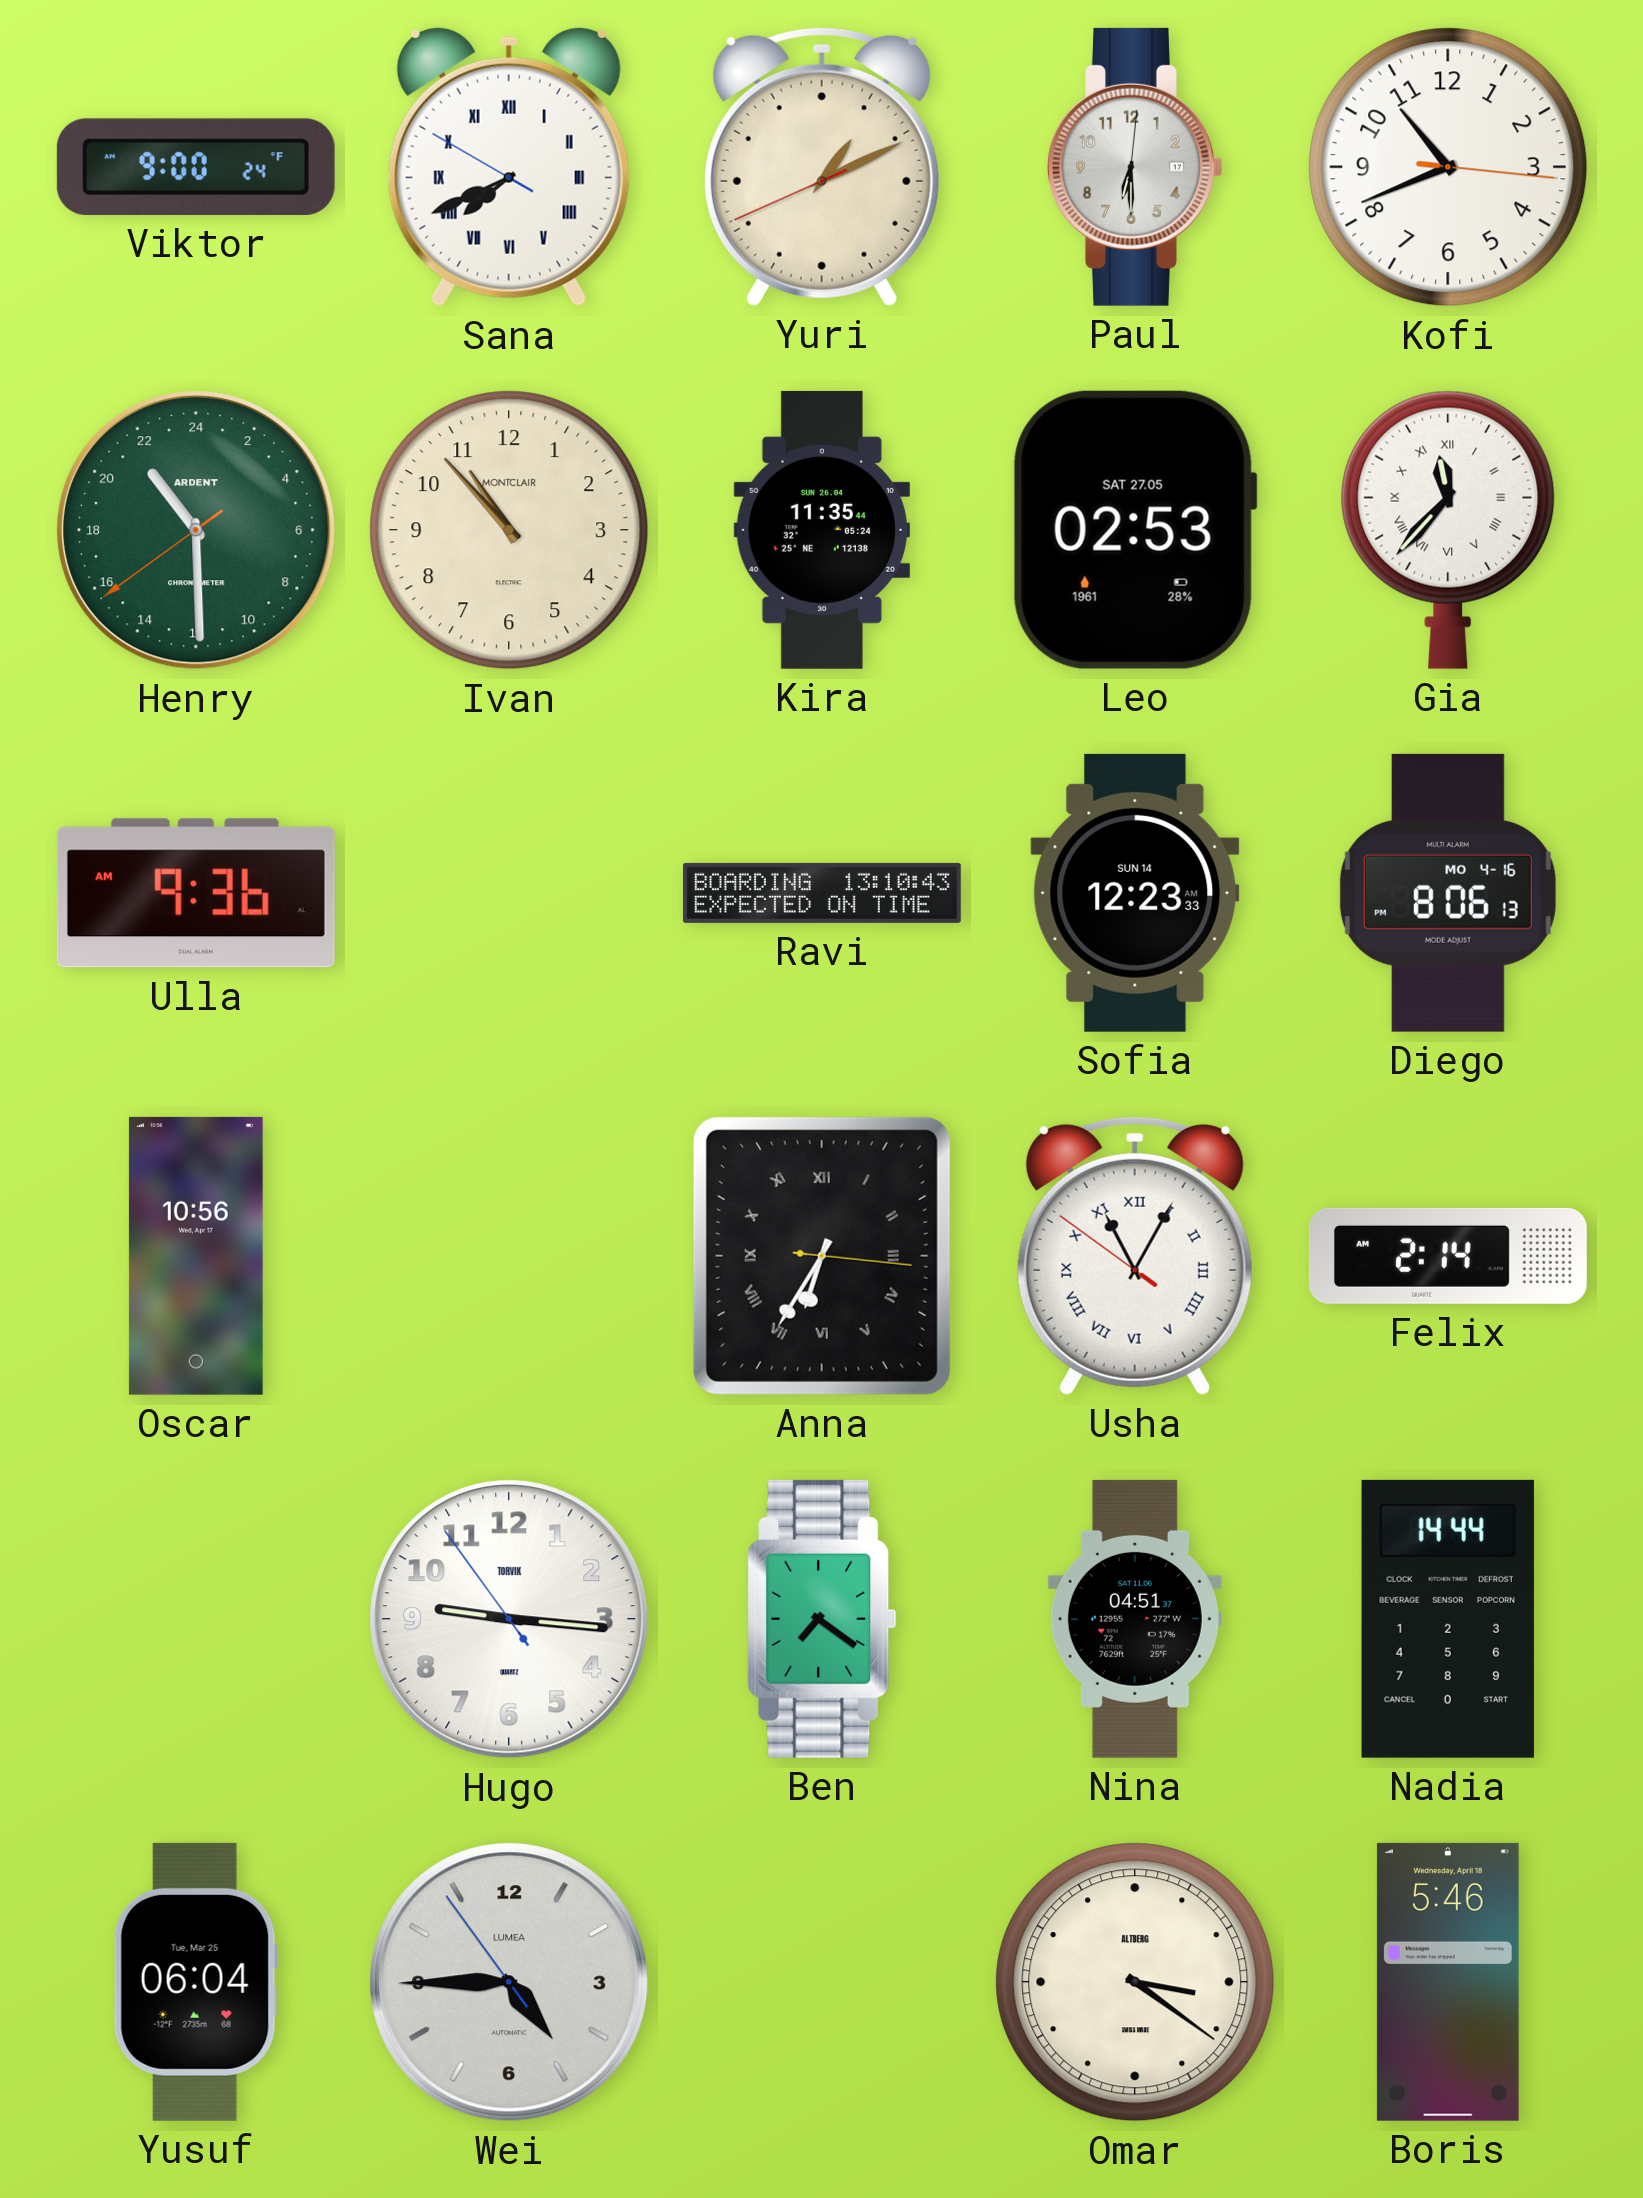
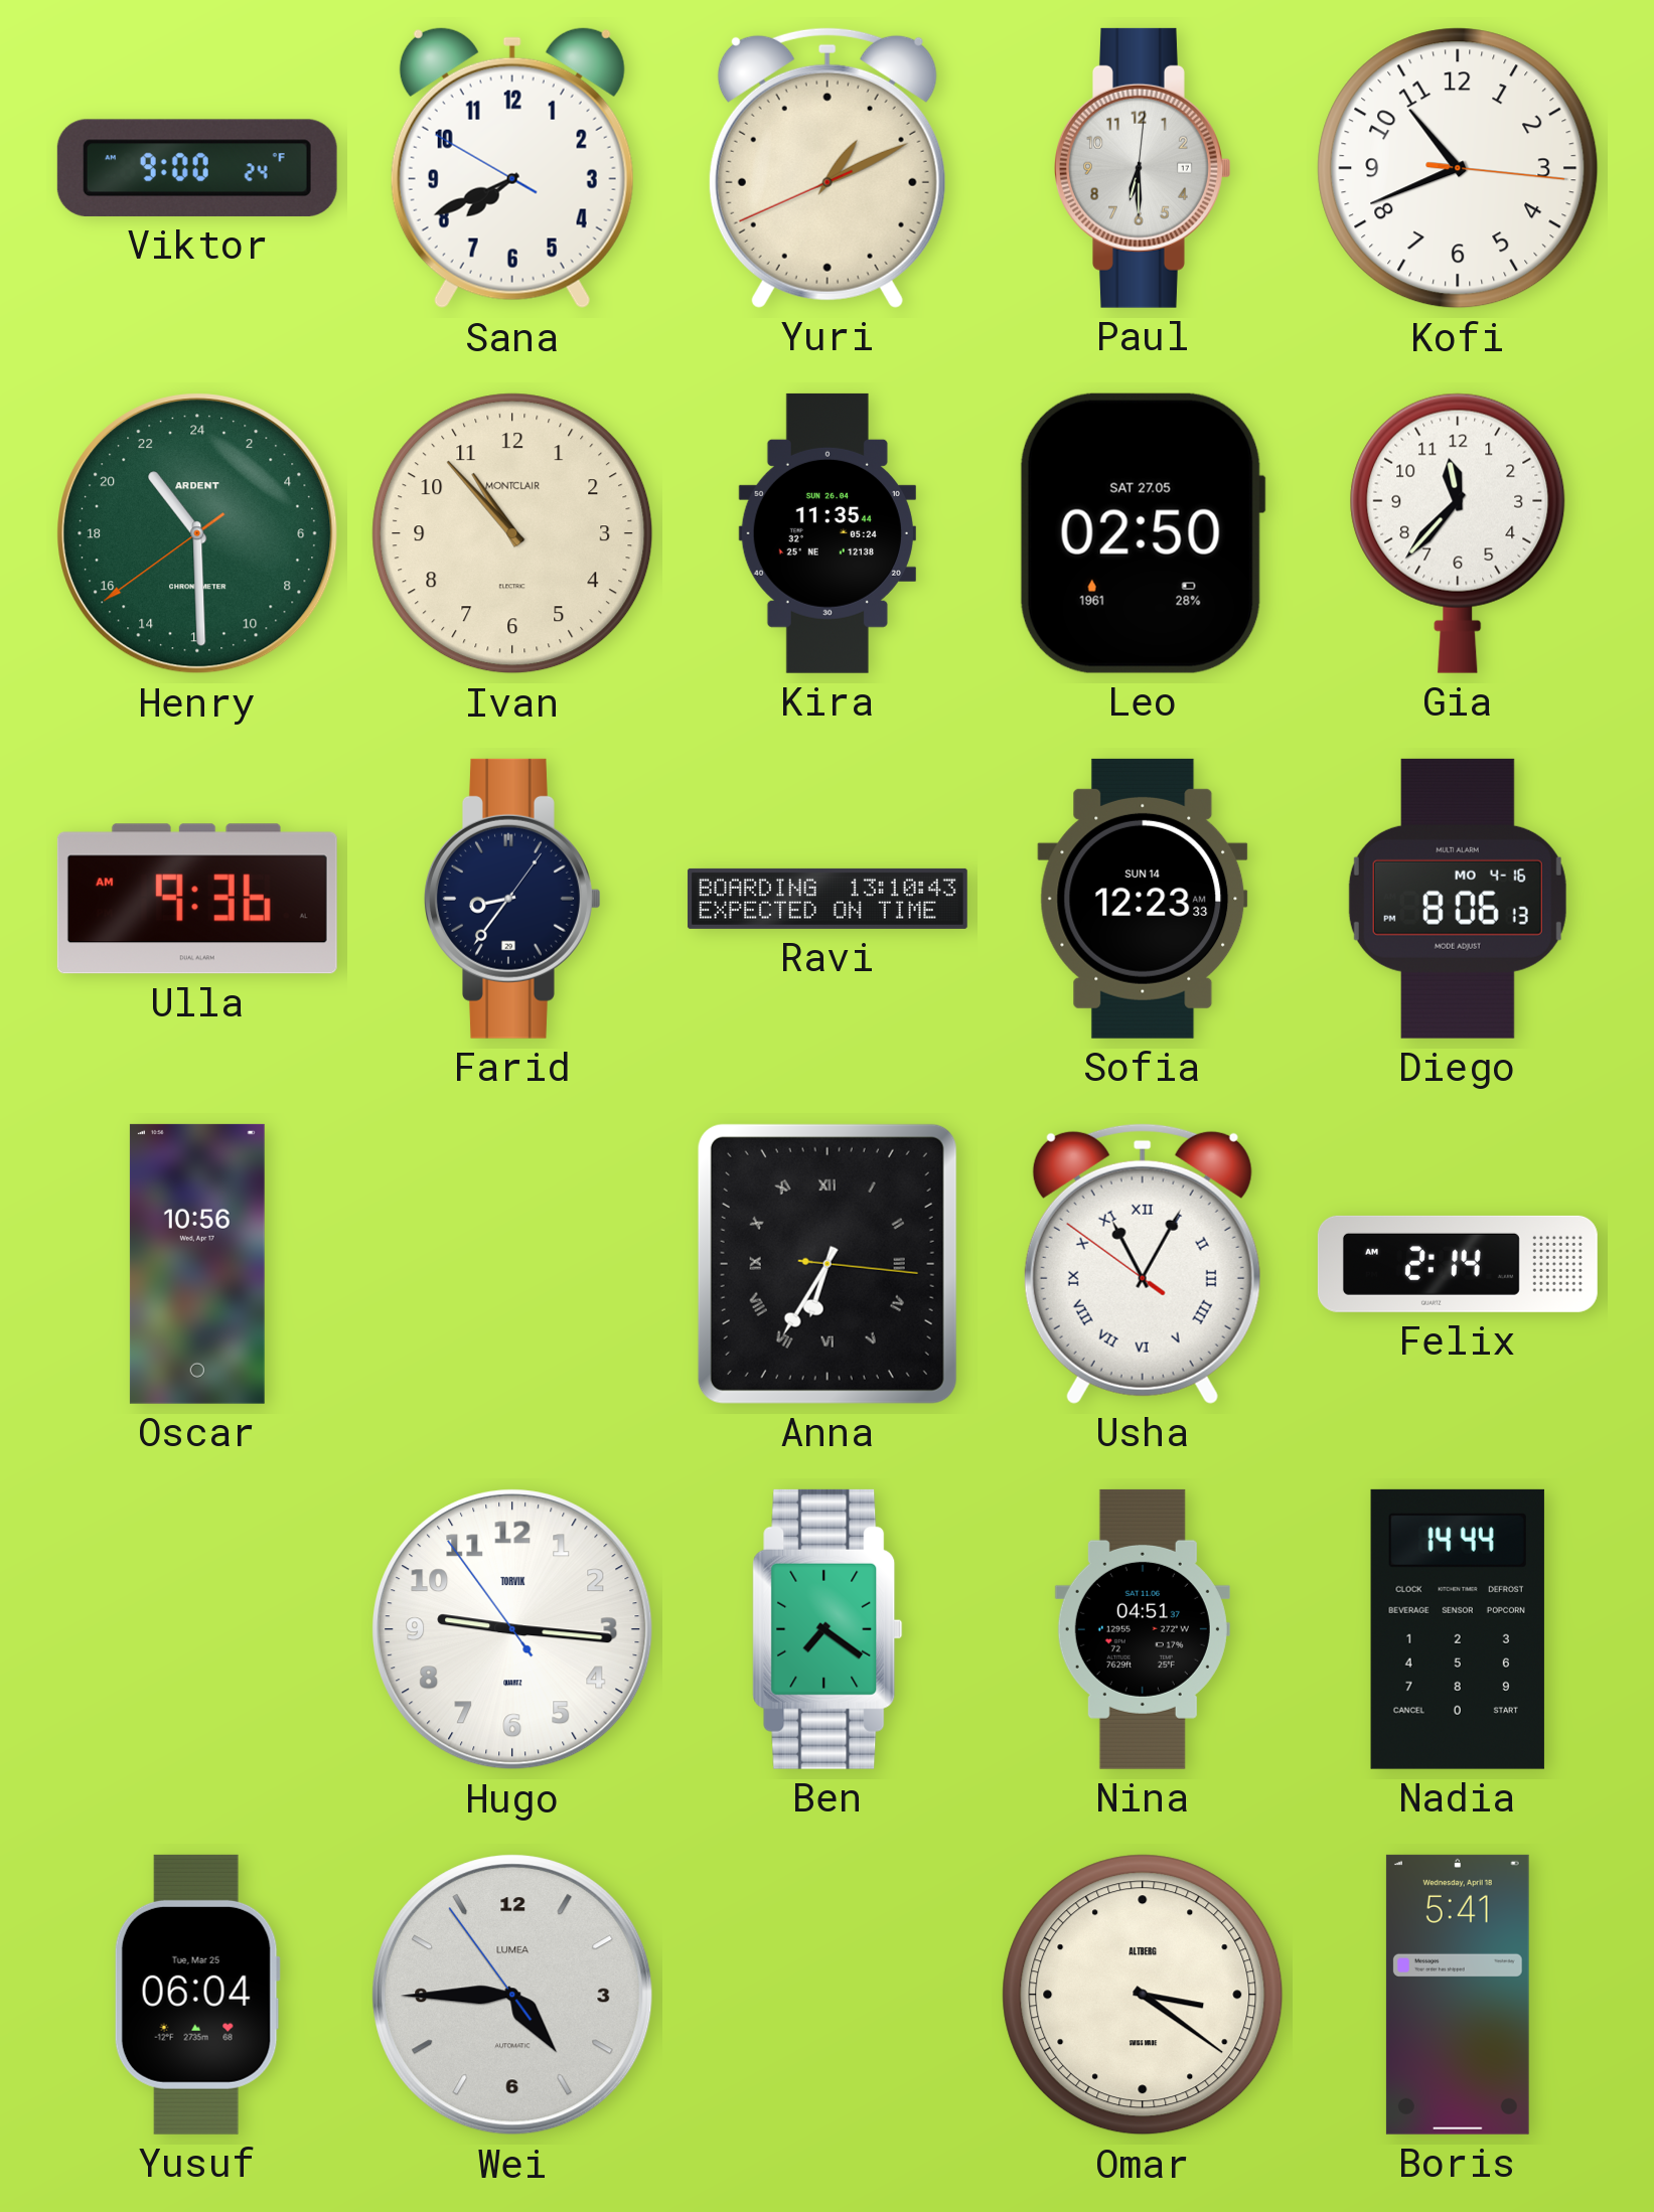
Sana numerals: Roman -> Arabic
Leo: 02:53 -> 02:50
Gia numerals: Roman -> Arabic
Farid: none -> 8:36
Boris: 5:46 -> 5:41
